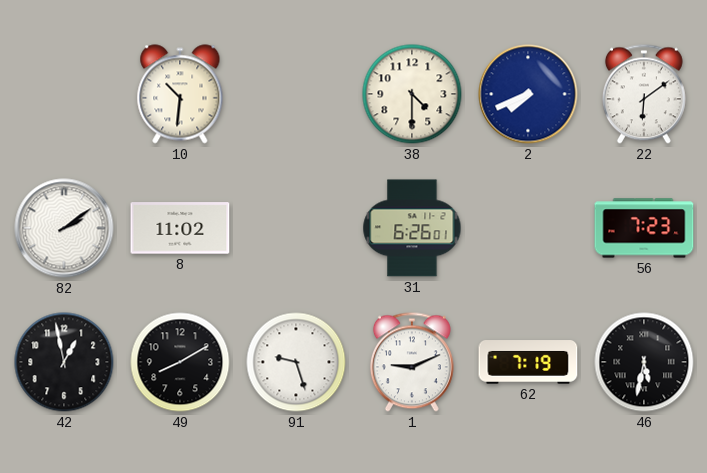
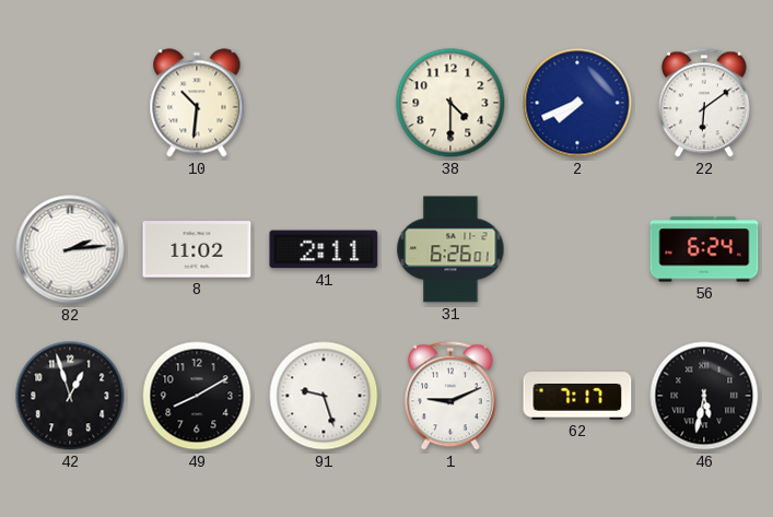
82: 2:09 -> 2:14
41: none -> 2:11
56: 7:23 -> 6:24
42: 12:58 -> 12:57
62: 7:19 -> 7:17
